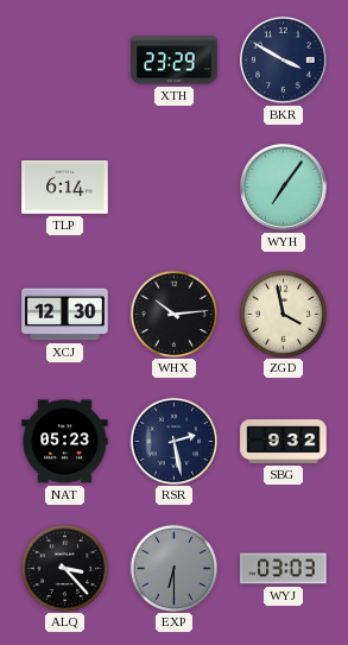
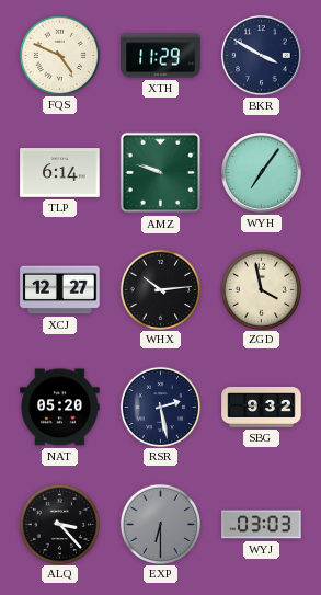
FQS: none -> 4:49
XTH: 23:29 -> 11:29
AMZ: none -> 9:48
XCJ: 12:30 -> 12:27
NAT: 05:23 -> 05:20
